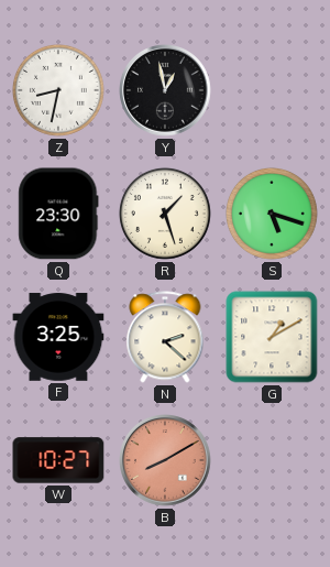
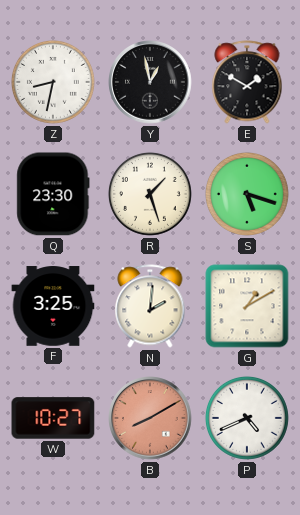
E: none -> 1:50
N: 2:22 -> 2:01
P: none -> 4:41
